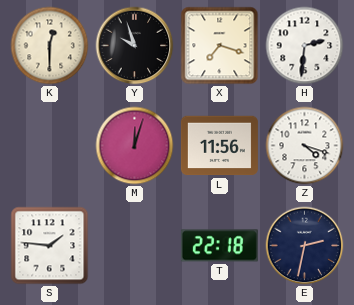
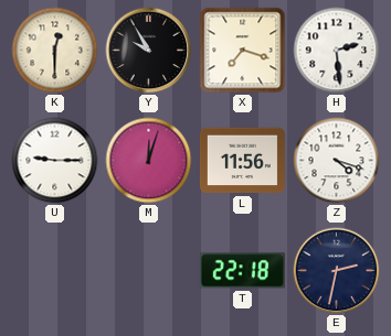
Y: 9:57 -> 9:55
H: 2:31 -> 2:29
U: none -> 9:15
S: 1:46 -> none
